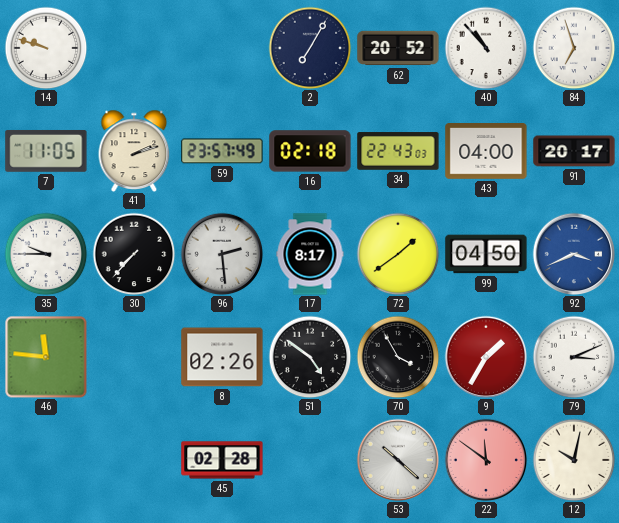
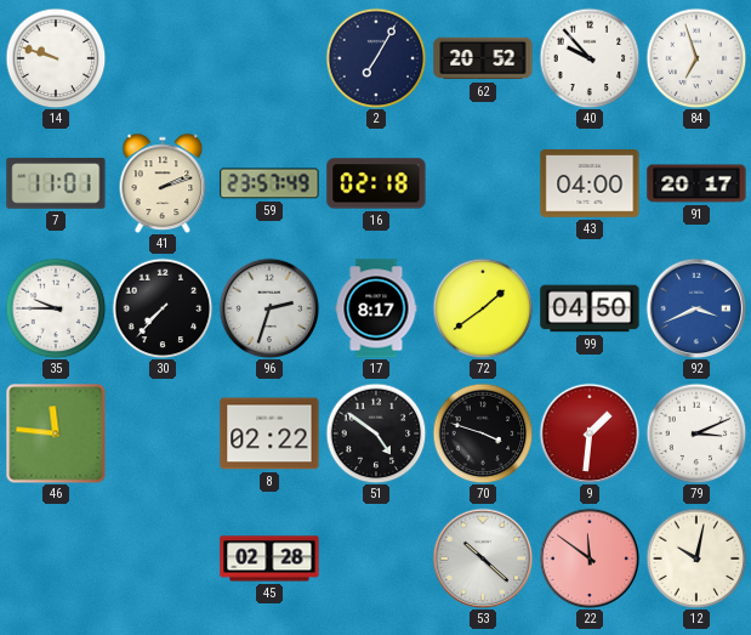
40: 10:53 -> 9:53
7: 11:05 -> 11:01
34: 22:43 -> none
96: 2:29 -> 2:33
8: 02:26 -> 02:22
70: 3:55 -> 3:48
9: 1:35 -> 1:31
